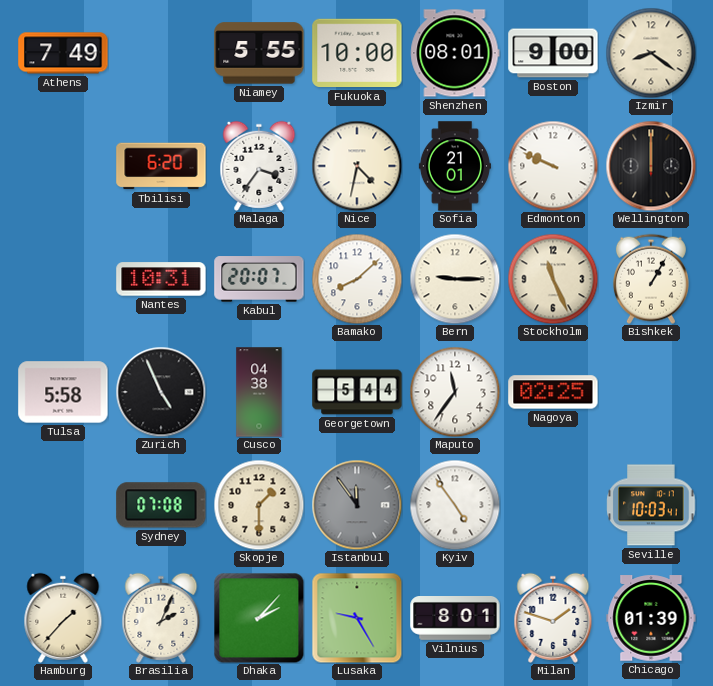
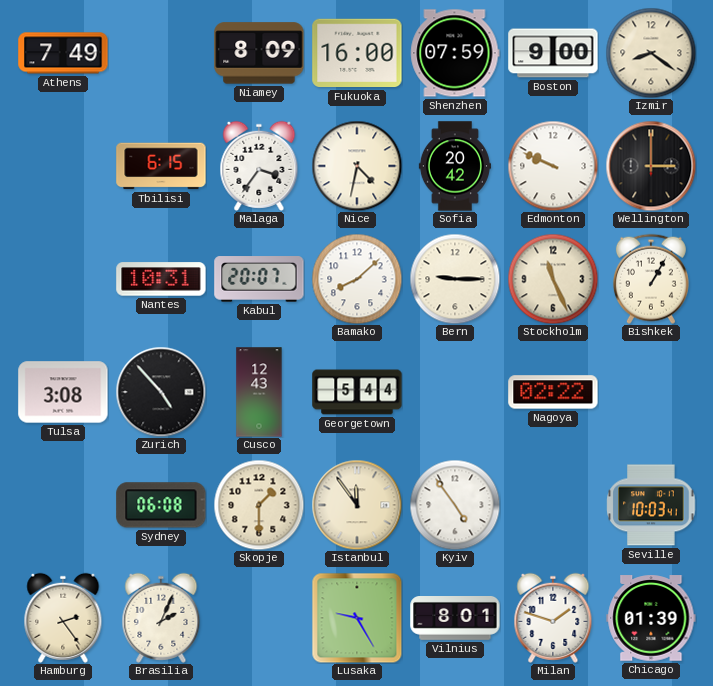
Niamey: 5:55 -> 8:09
Fukuoka: 10:00 -> 16:00
Shenzhen: 08:01 -> 07:59
Tbilisi: 6:20 -> 6:15
Sofia: 21:01 -> 20:42
Wellington: 12:00 -> 3:00
Tulsa: 5:58 -> 3:08
Zurich: 4:56 -> 4:53
Cusco: 04:38 -> 12:43
Maputo: 11:36 -> none
Nagoya: 02:25 -> 02:22
Sydney: 07:08 -> 06:08
Istanbul dial: grey -> cream
Hamburg: 1:37 -> 2:24
Dhaka: 2:07 -> none
